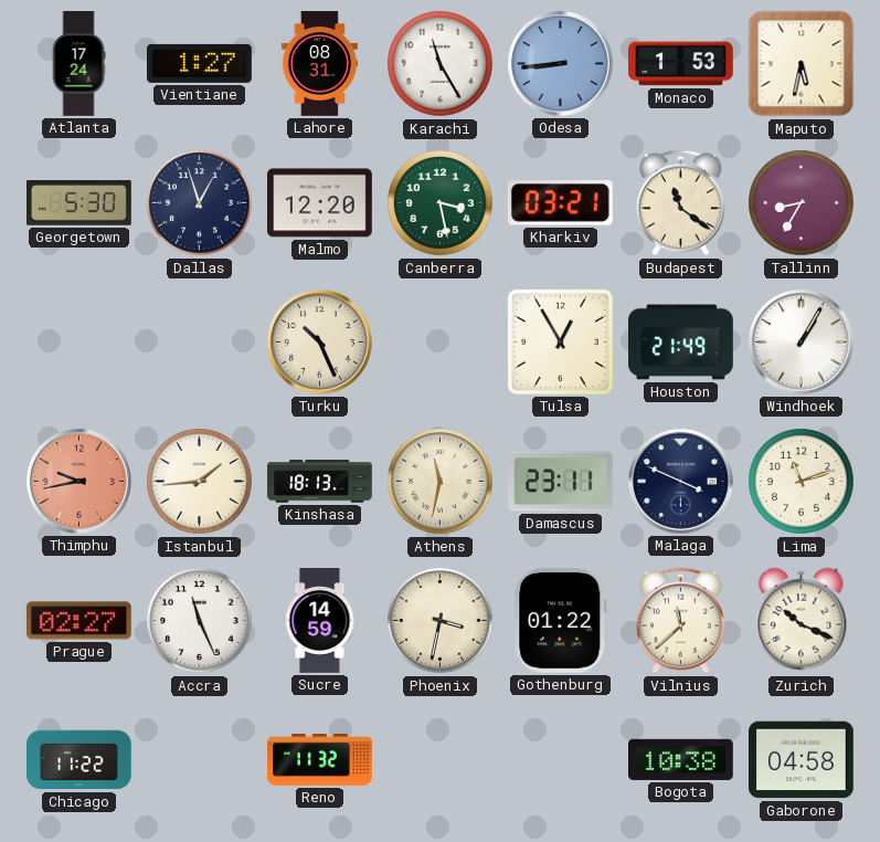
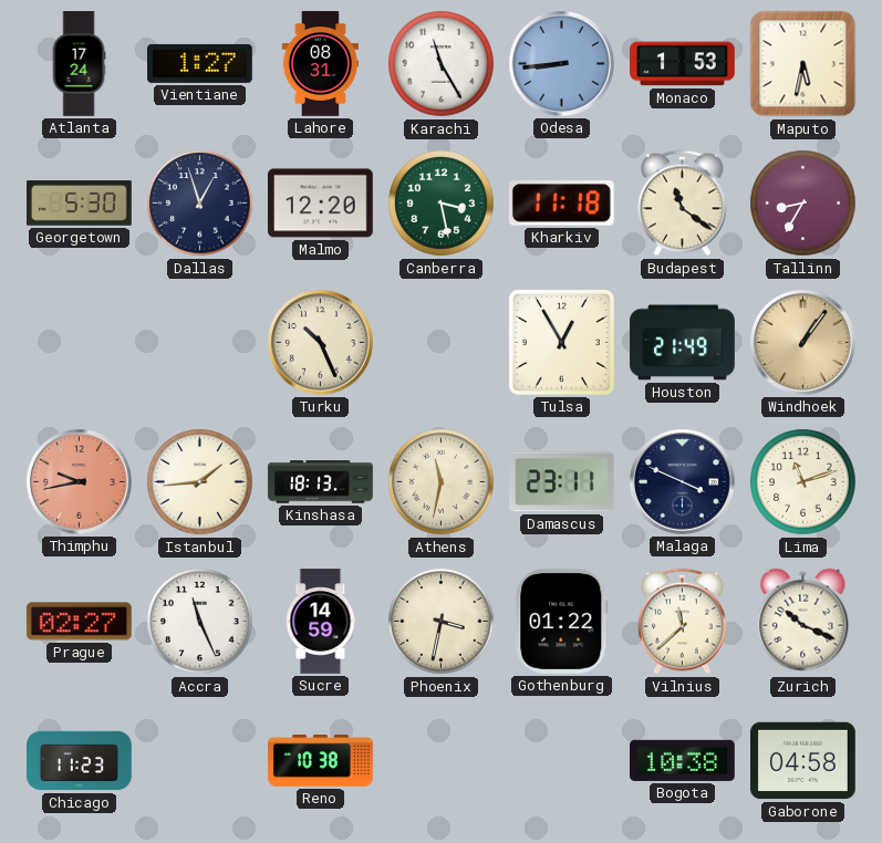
Kharkiv: 03:21 -> 11:18
Windhoek: 1:05 -> 1:06
Windhoek dial: white -> champagne
Chicago: 11:22 -> 11:23
Reno: 11:32 -> 10:38
